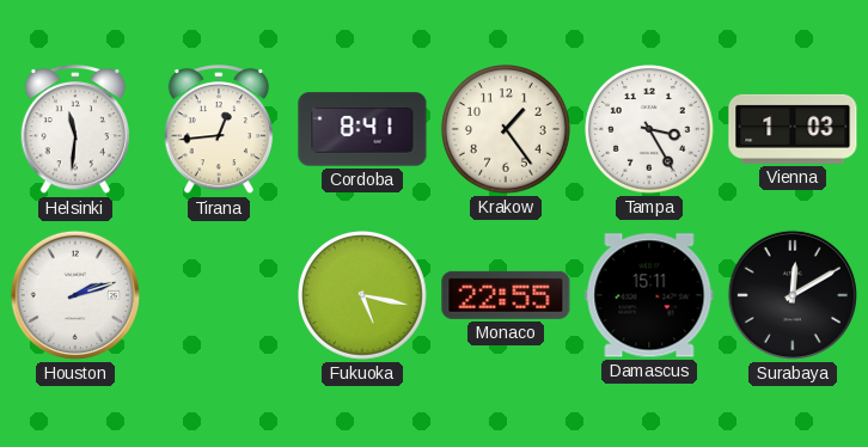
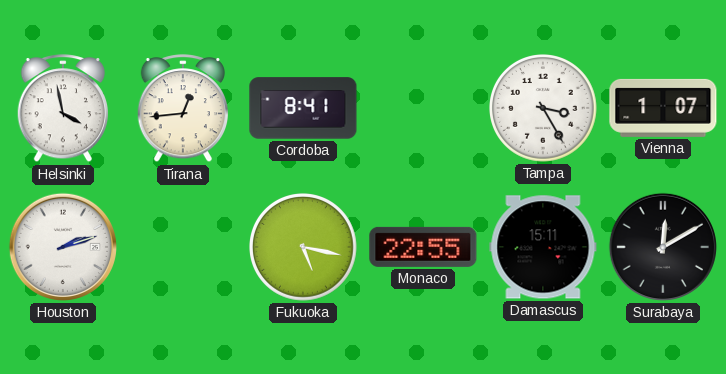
Helsinki: 11:31 -> 3:58
Krakow: 1:24 -> none
Vienna: 1:03 -> 1:07
